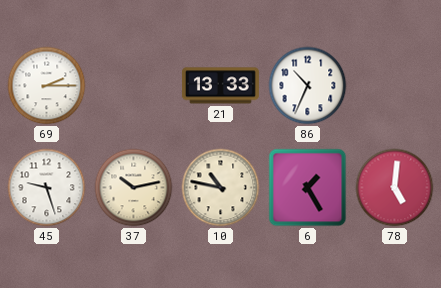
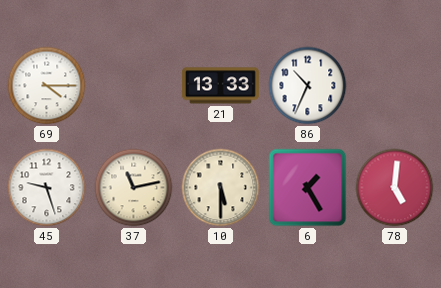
69: 2:15 -> 4:15
37: 10:13 -> 11:13
10: 10:47 -> 5:30
